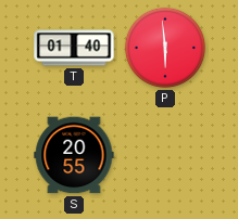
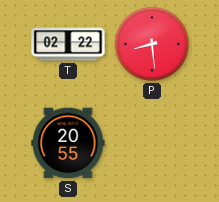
T: 01:40 -> 02:22
P: 5:59 -> 8:29
